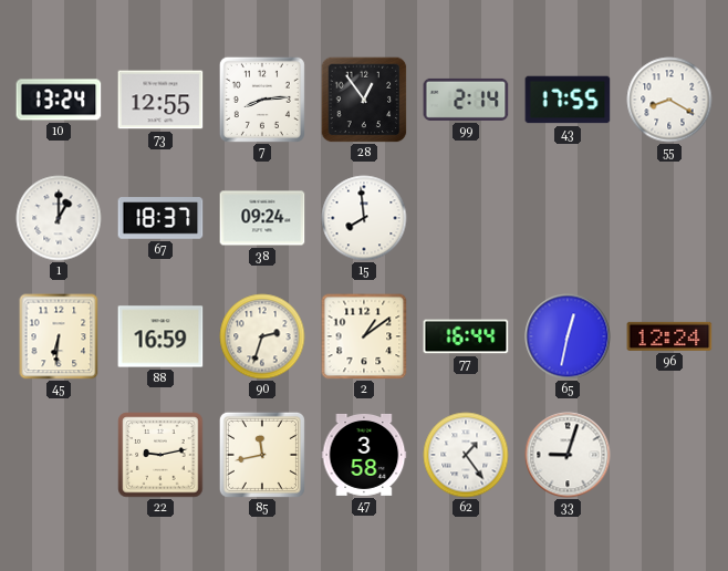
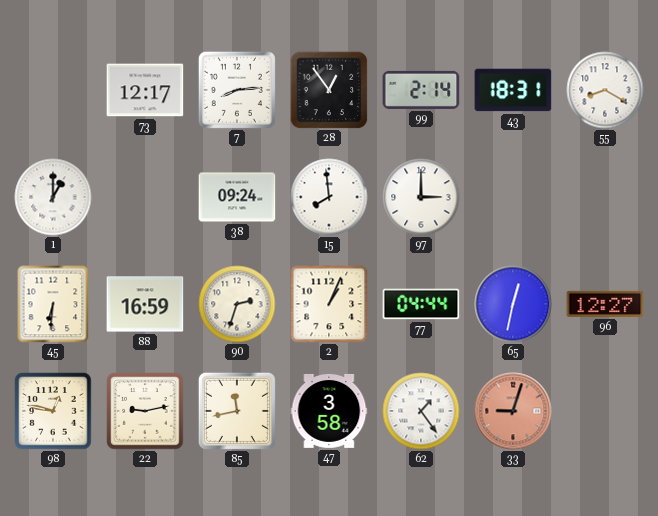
10: 13:24 -> none
73: 12:55 -> 12:17
43: 17:55 -> 18:31
67: 18:37 -> none
97: none -> 3:00
2: 1:09 -> 1:04
77: 16:44 -> 04:44
96: 12:24 -> 12:27
98: none -> 12:47
33 dial: white -> salmon
